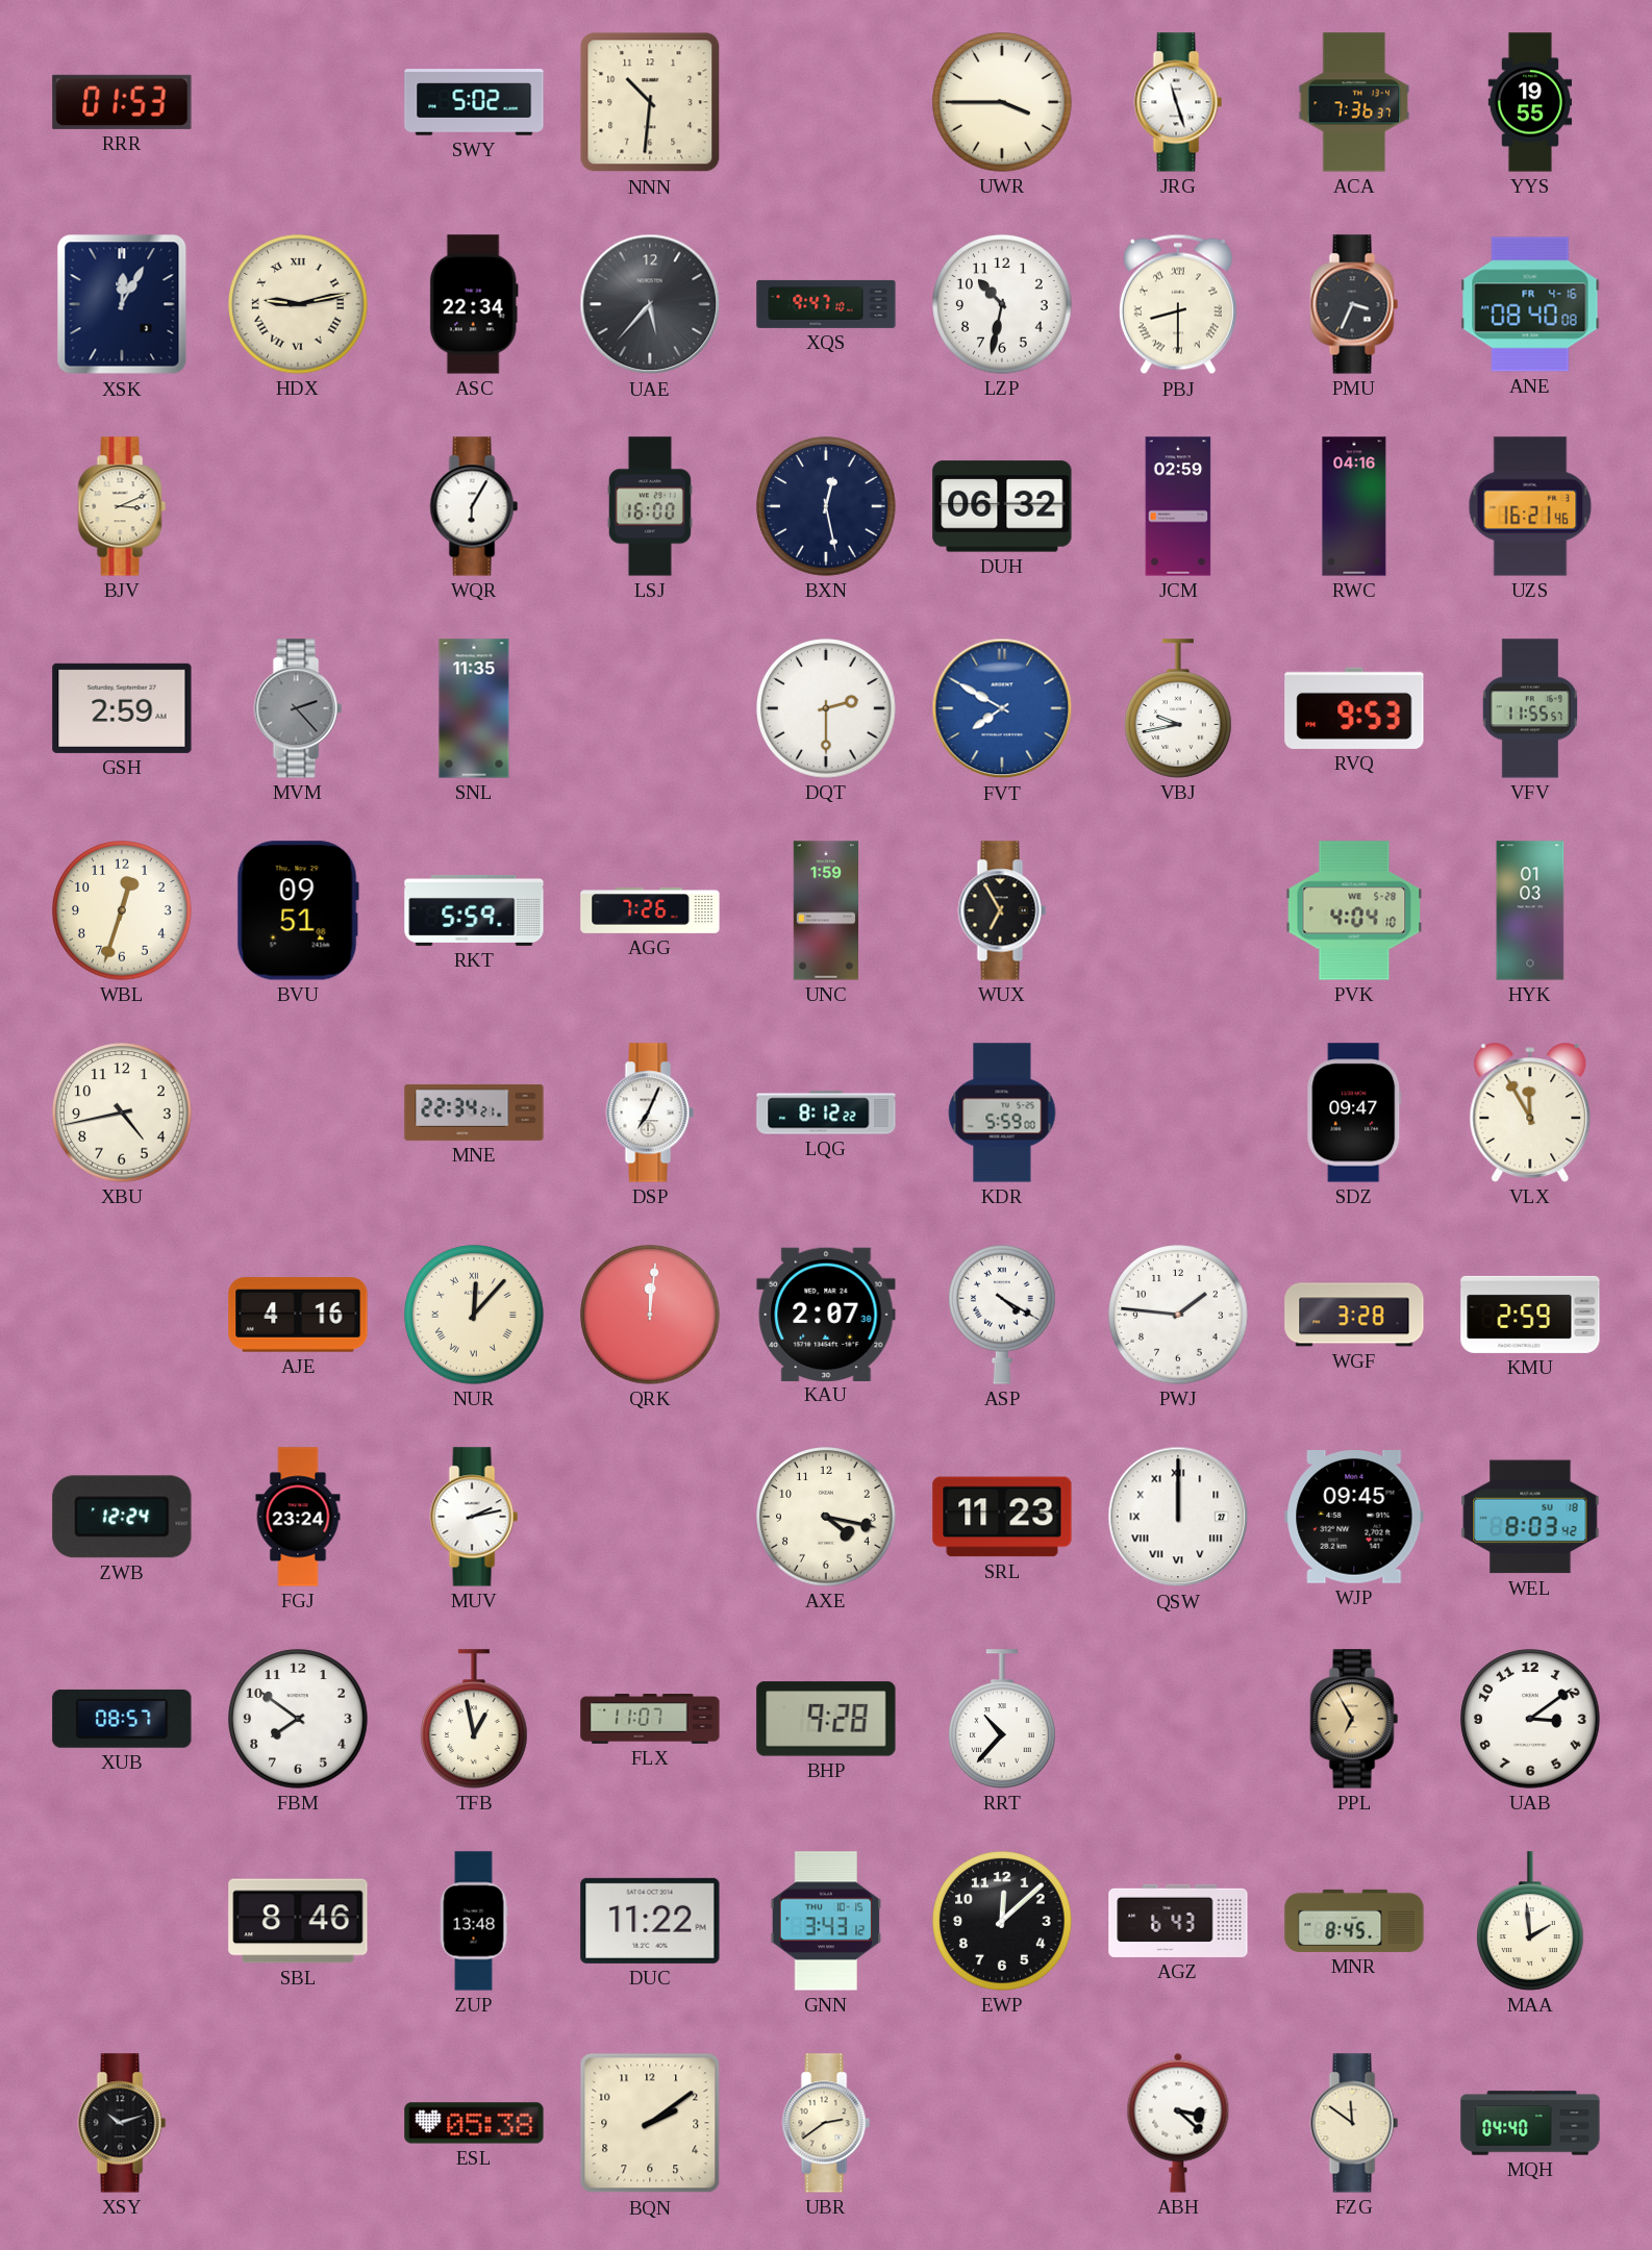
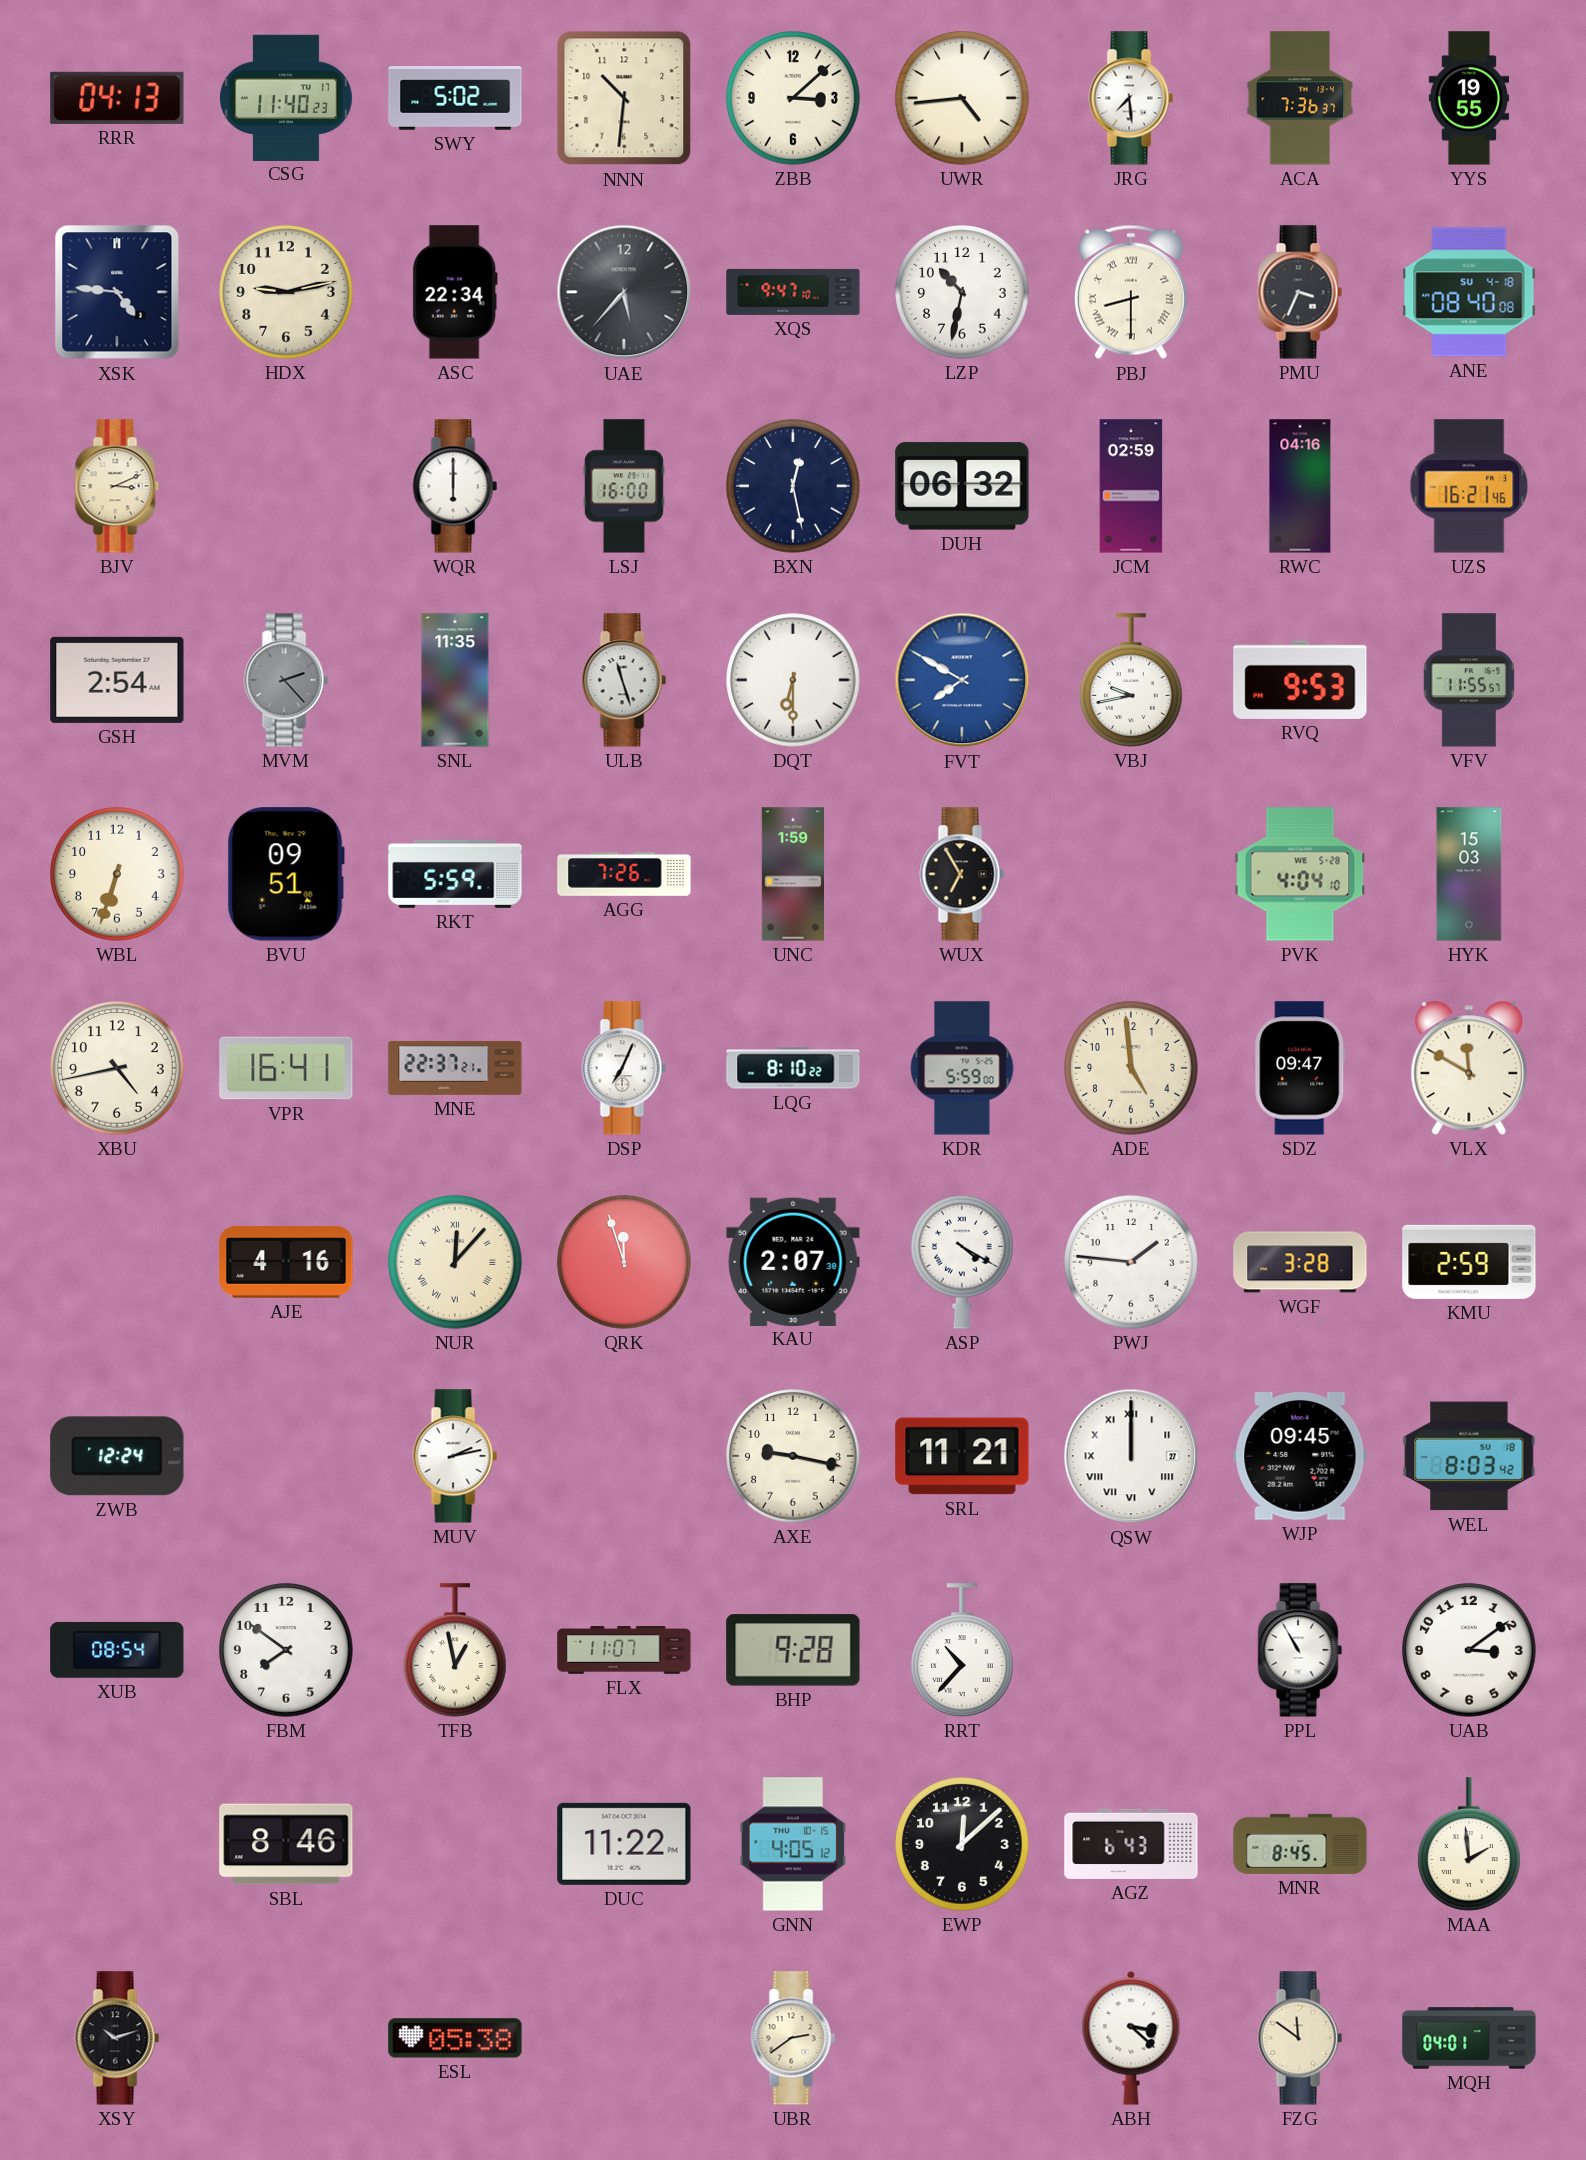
RRR: 01:53 -> 04:13
CSG: none -> 11:40
ZBB: none -> 3:08
UWR: 3:45 -> 4:44
JRG: 11:27 -> 7:29
XSK: 12:05 -> 4:46
HDX numerals: Roman -> Arabic
ANE date: FR 4-16 -> SU 4-18
WQR: 6:05 -> 6:00
GSH: 2:59 -> 2:54
ULB: none -> 11:27
DQT: 2:30 -> 6:30
WBL: 12:33 -> 6:33
HYK: 01:03 -> 15:03
VPR: none -> 16:41
MNE: 22:34 -> 22:37
LQG: 8:12 -> 8:10
ADE: none -> 4:59
VLX: 11:55 -> 11:50
QRK: 12:01 -> 11:57
FGJ: 23:24 -> none
AXE: 4:17 -> 9:17
SRL: 11:23 -> 11:21
XUB: 08:57 -> 08:54
PPL: 6:55 -> 10:55
PPL dial: champagne -> white
ZUP: 13:48 -> none
GNN: 3:43 -> 4:05
BQN: 2:09 -> none
MQH: 04:40 -> 04:01
